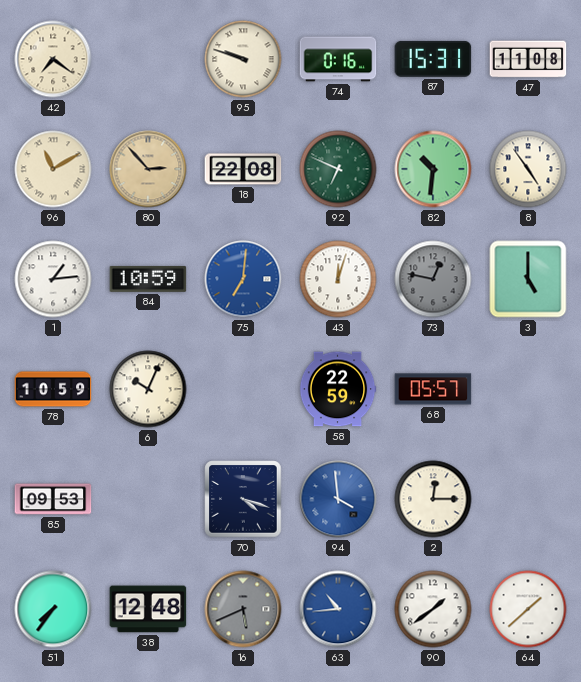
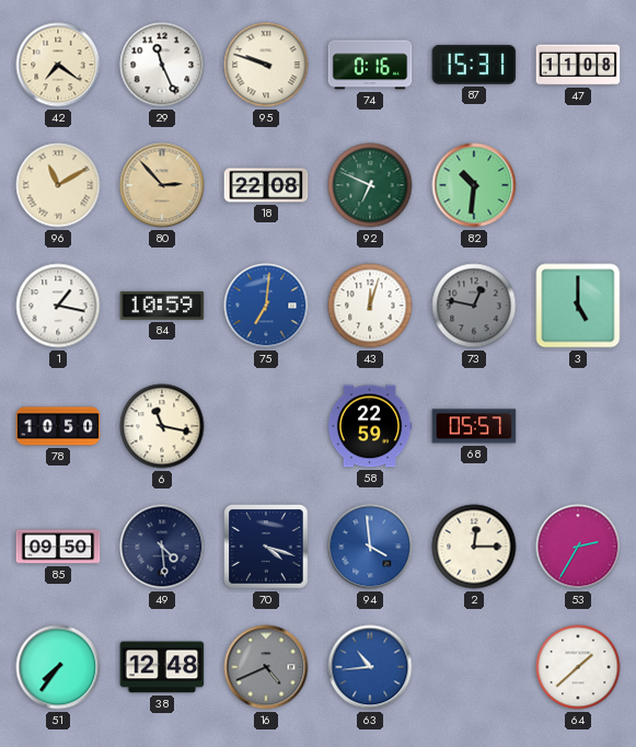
29: none -> 11:26
8: 4:54 -> none
1: 1:14 -> 1:17
78: 10:59 -> 10:50
6: 10:04 -> 11:17
85: 09:53 -> 09:50
49: none -> 4:29
53: none -> 2:35
16: 5:41 -> 4:41
90: 1:39 -> none
